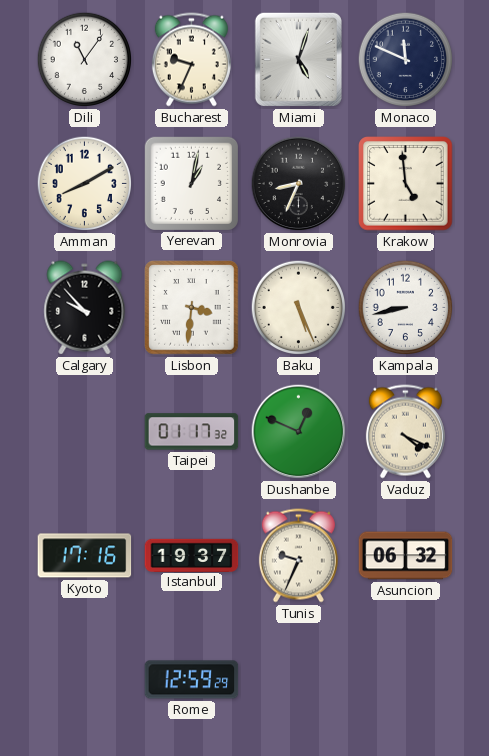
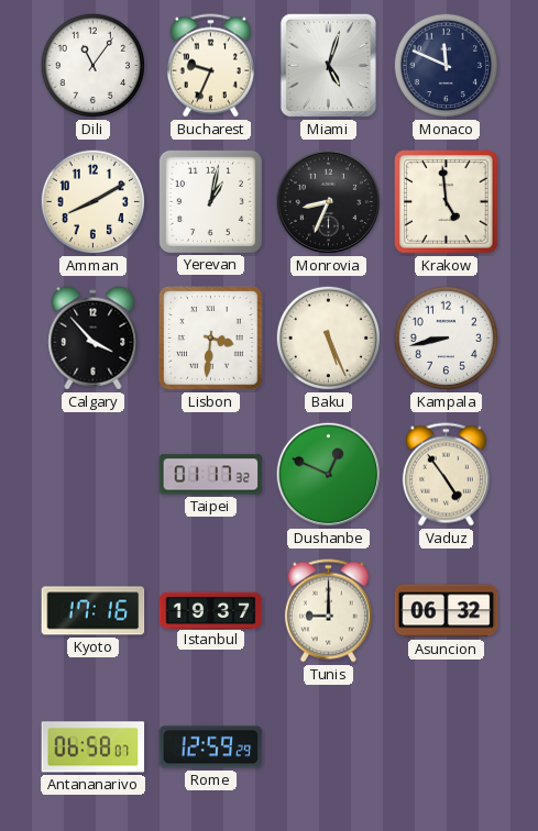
Calgary: 9:53 -> 3:53
Vaduz: 4:19 -> 4:54
Tunis: 9:34 -> 9:00
Antananarivo: none -> 06:58
